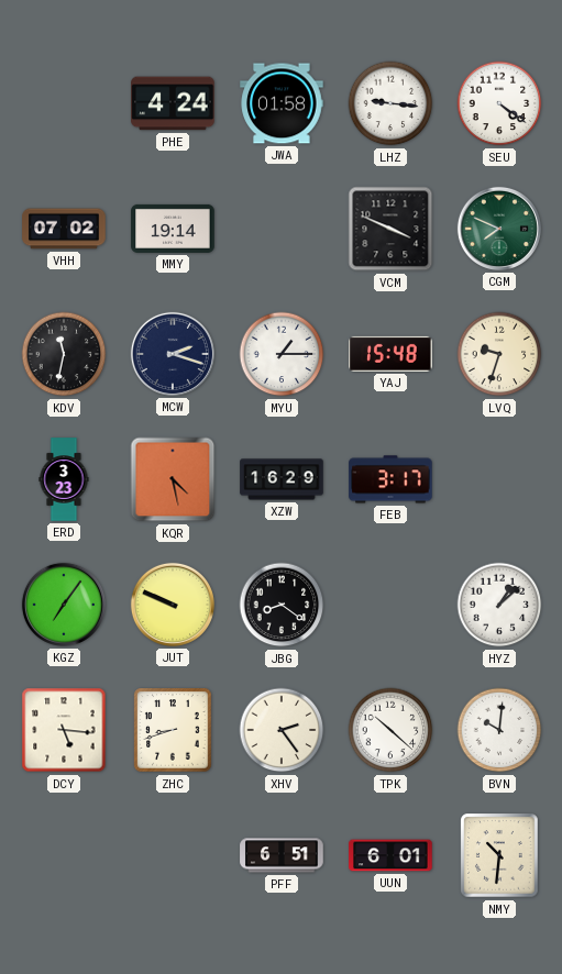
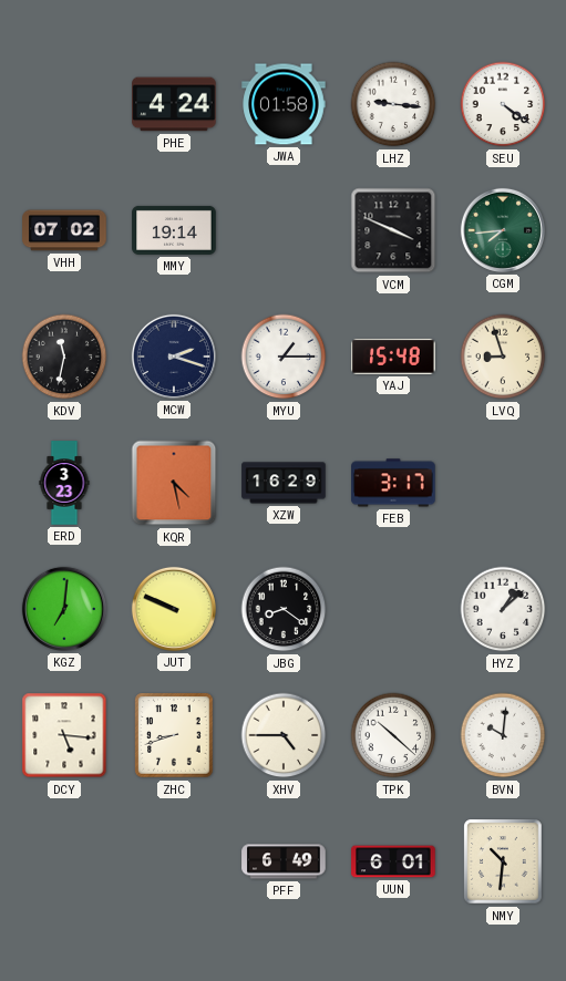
CGM: 7:49 -> 7:44
LVQ: 9:33 -> 8:57
KGZ: 7:06 -> 7:01
XHV: 2:24 -> 4:45
PFF: 6:51 -> 6:49
